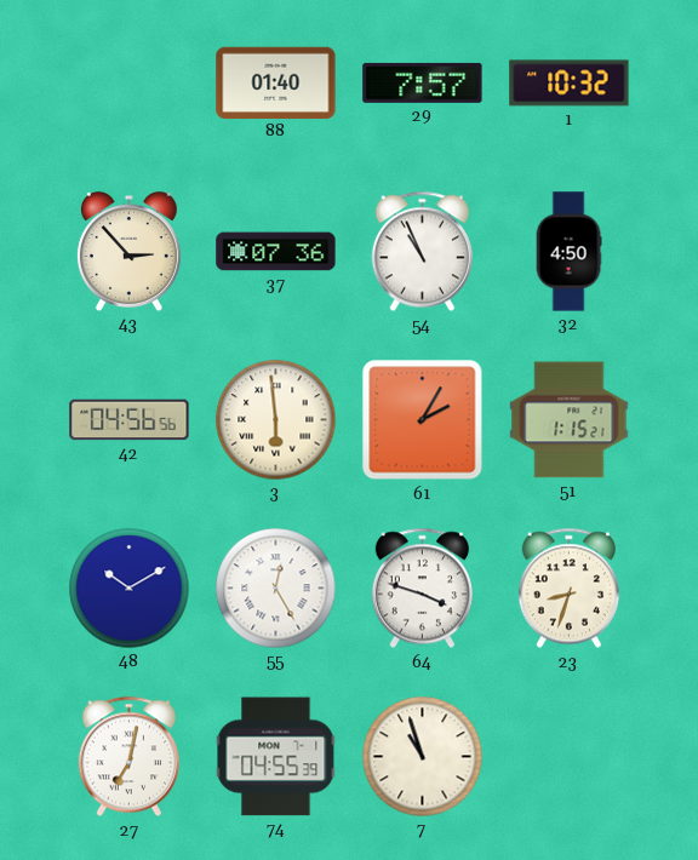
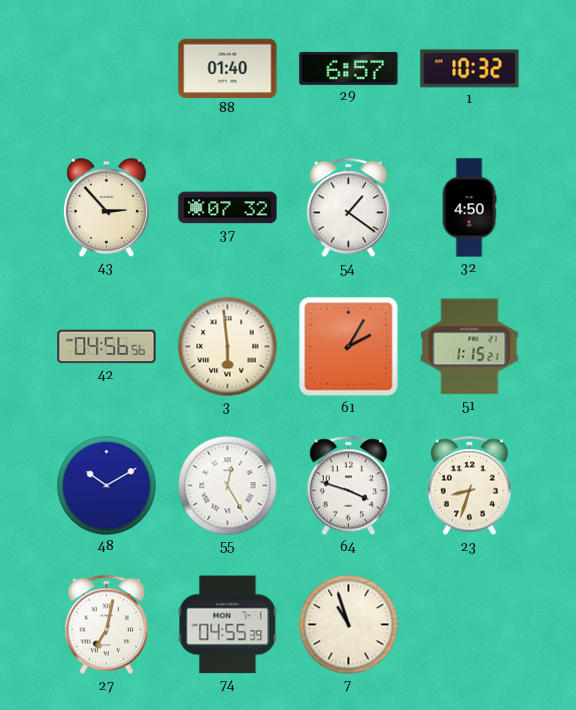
29: 7:57 -> 6:57
37: 07:36 -> 07:32
54: 10:56 -> 1:21
